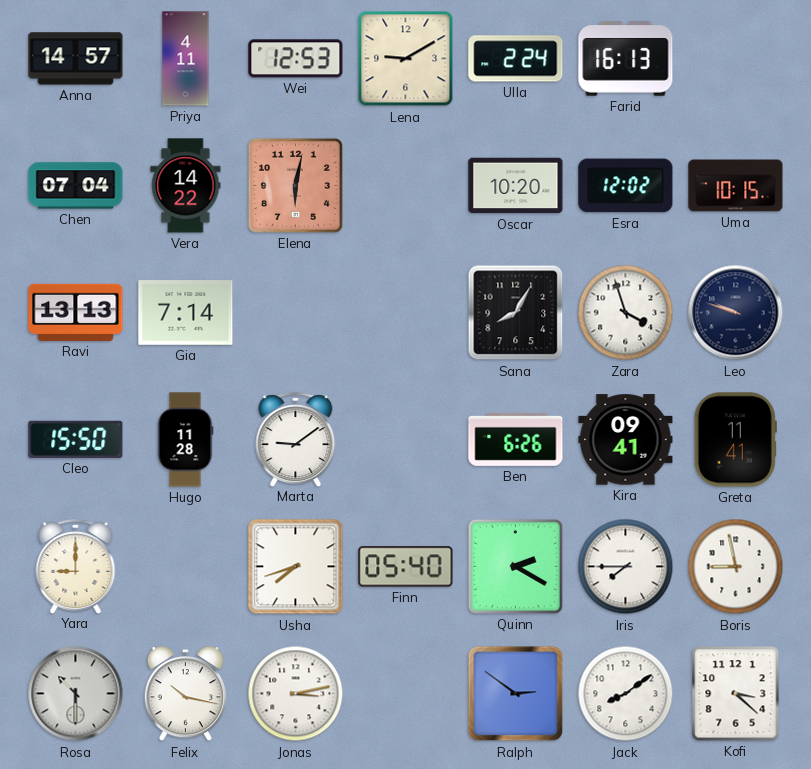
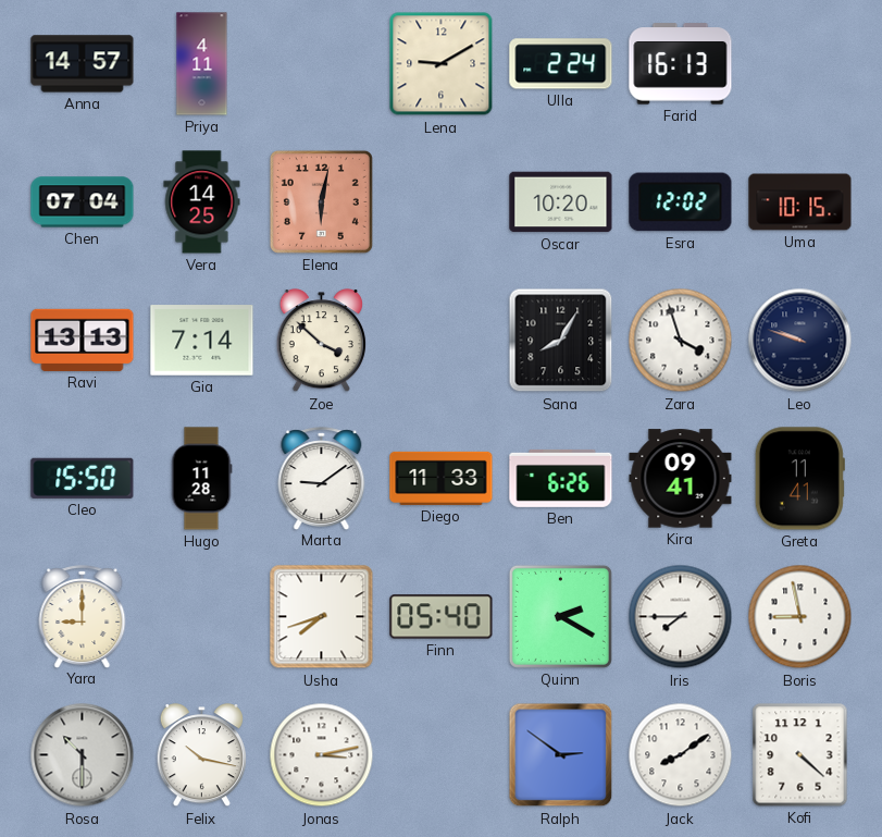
Wei: 12:53 -> none
Vera: 14:22 -> 14:25
Zoe: none -> 3:52
Diego: none -> 11:33
Kofi: 3:22 -> 4:22
